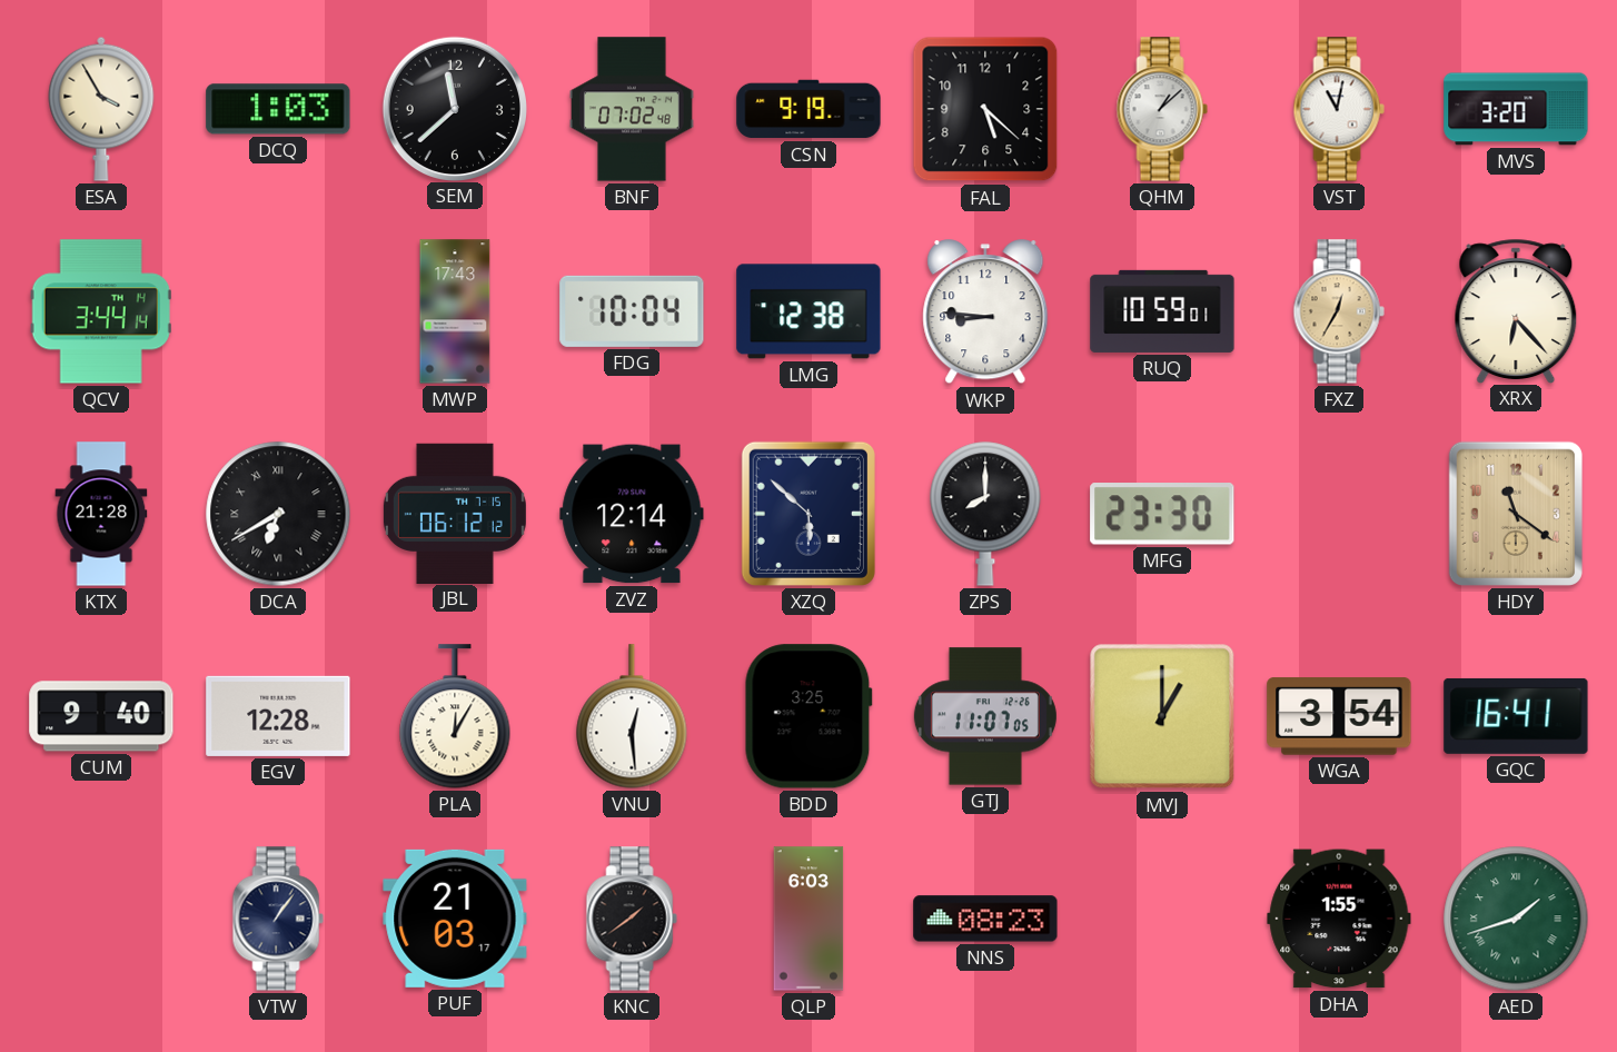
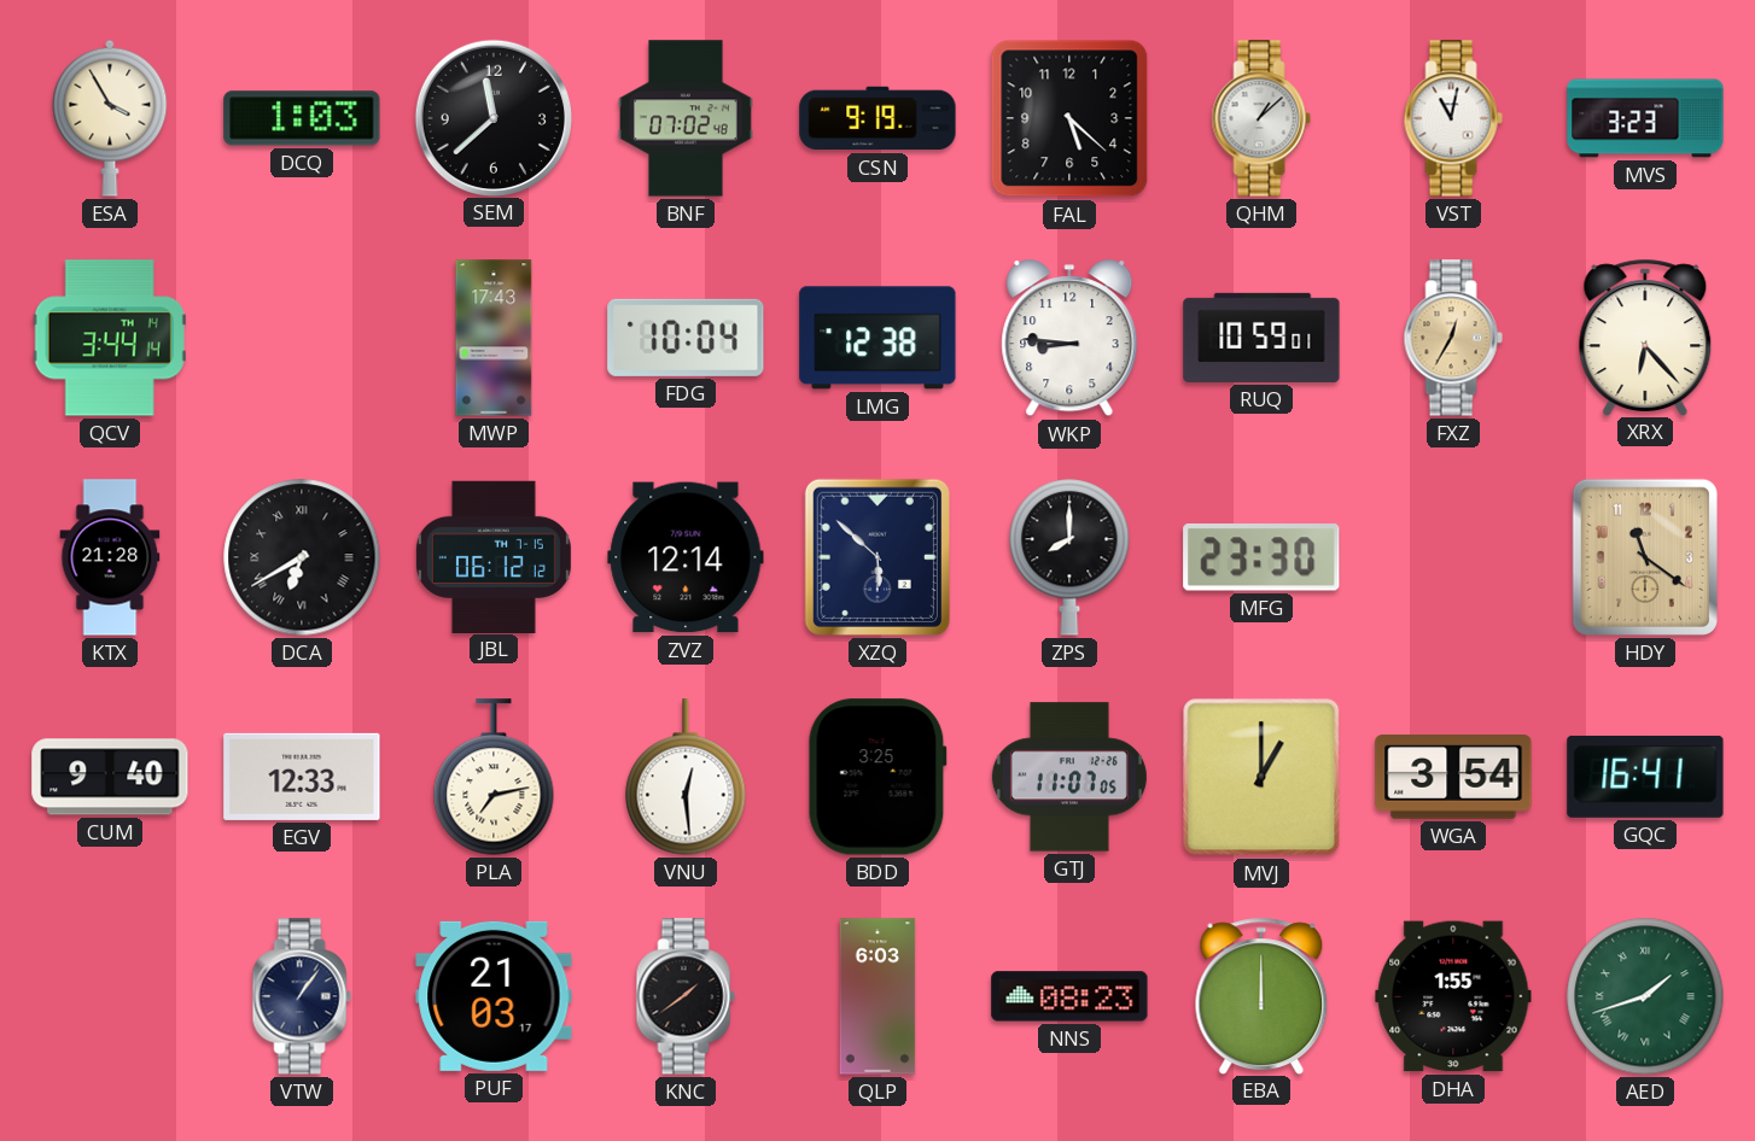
MVS: 3:20 -> 3:23
EGV: 12:28 -> 12:33
PLA: 12:05 -> 7:13
EBA: none -> 12:00
